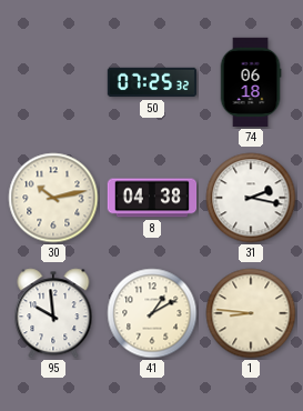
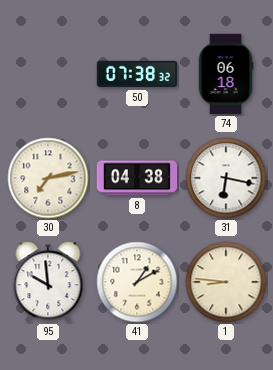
50: 07:25 -> 07:38
30: 10:13 -> 7:13
31: 2:17 -> 6:17
